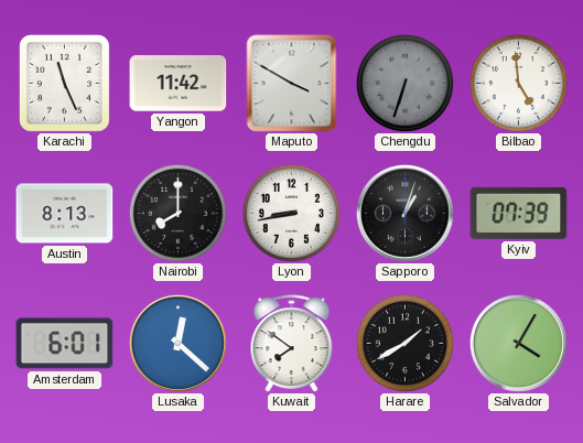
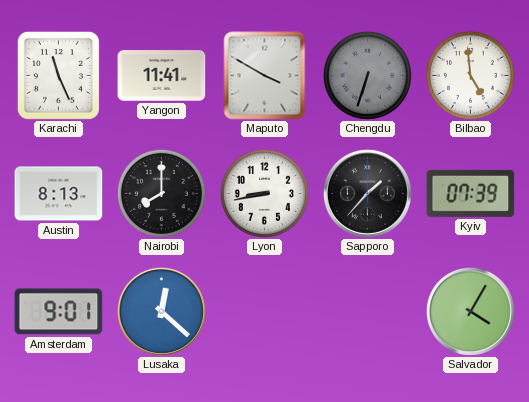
Yangon: 11:42 -> 11:41
Sapporo: 1:03 -> 1:37
Amsterdam: 6:01 -> 9:01
Kuwait: 7:51 -> none
Harare: 1:40 -> none
